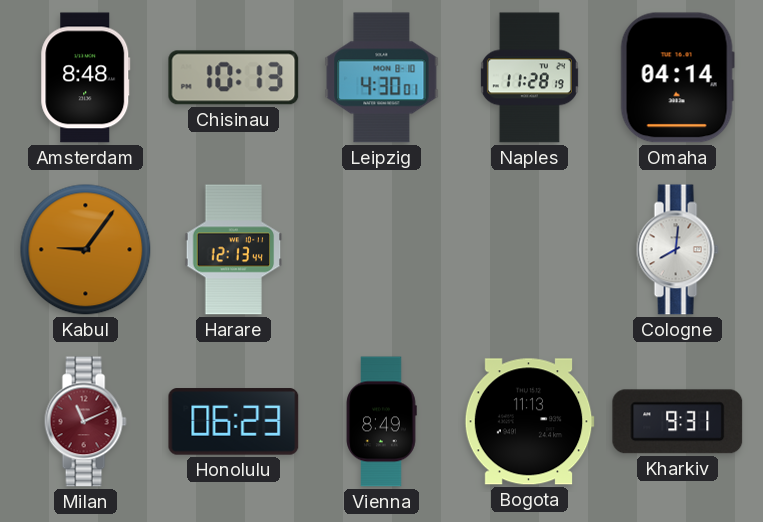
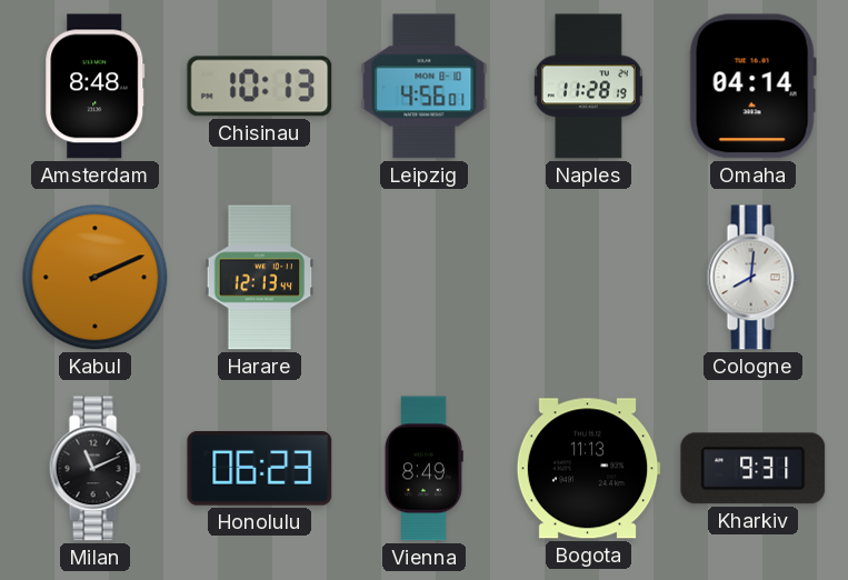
Leipzig: 4:30 -> 4:56
Kabul: 9:06 -> 2:11
Milan dial: burgundy -> black
